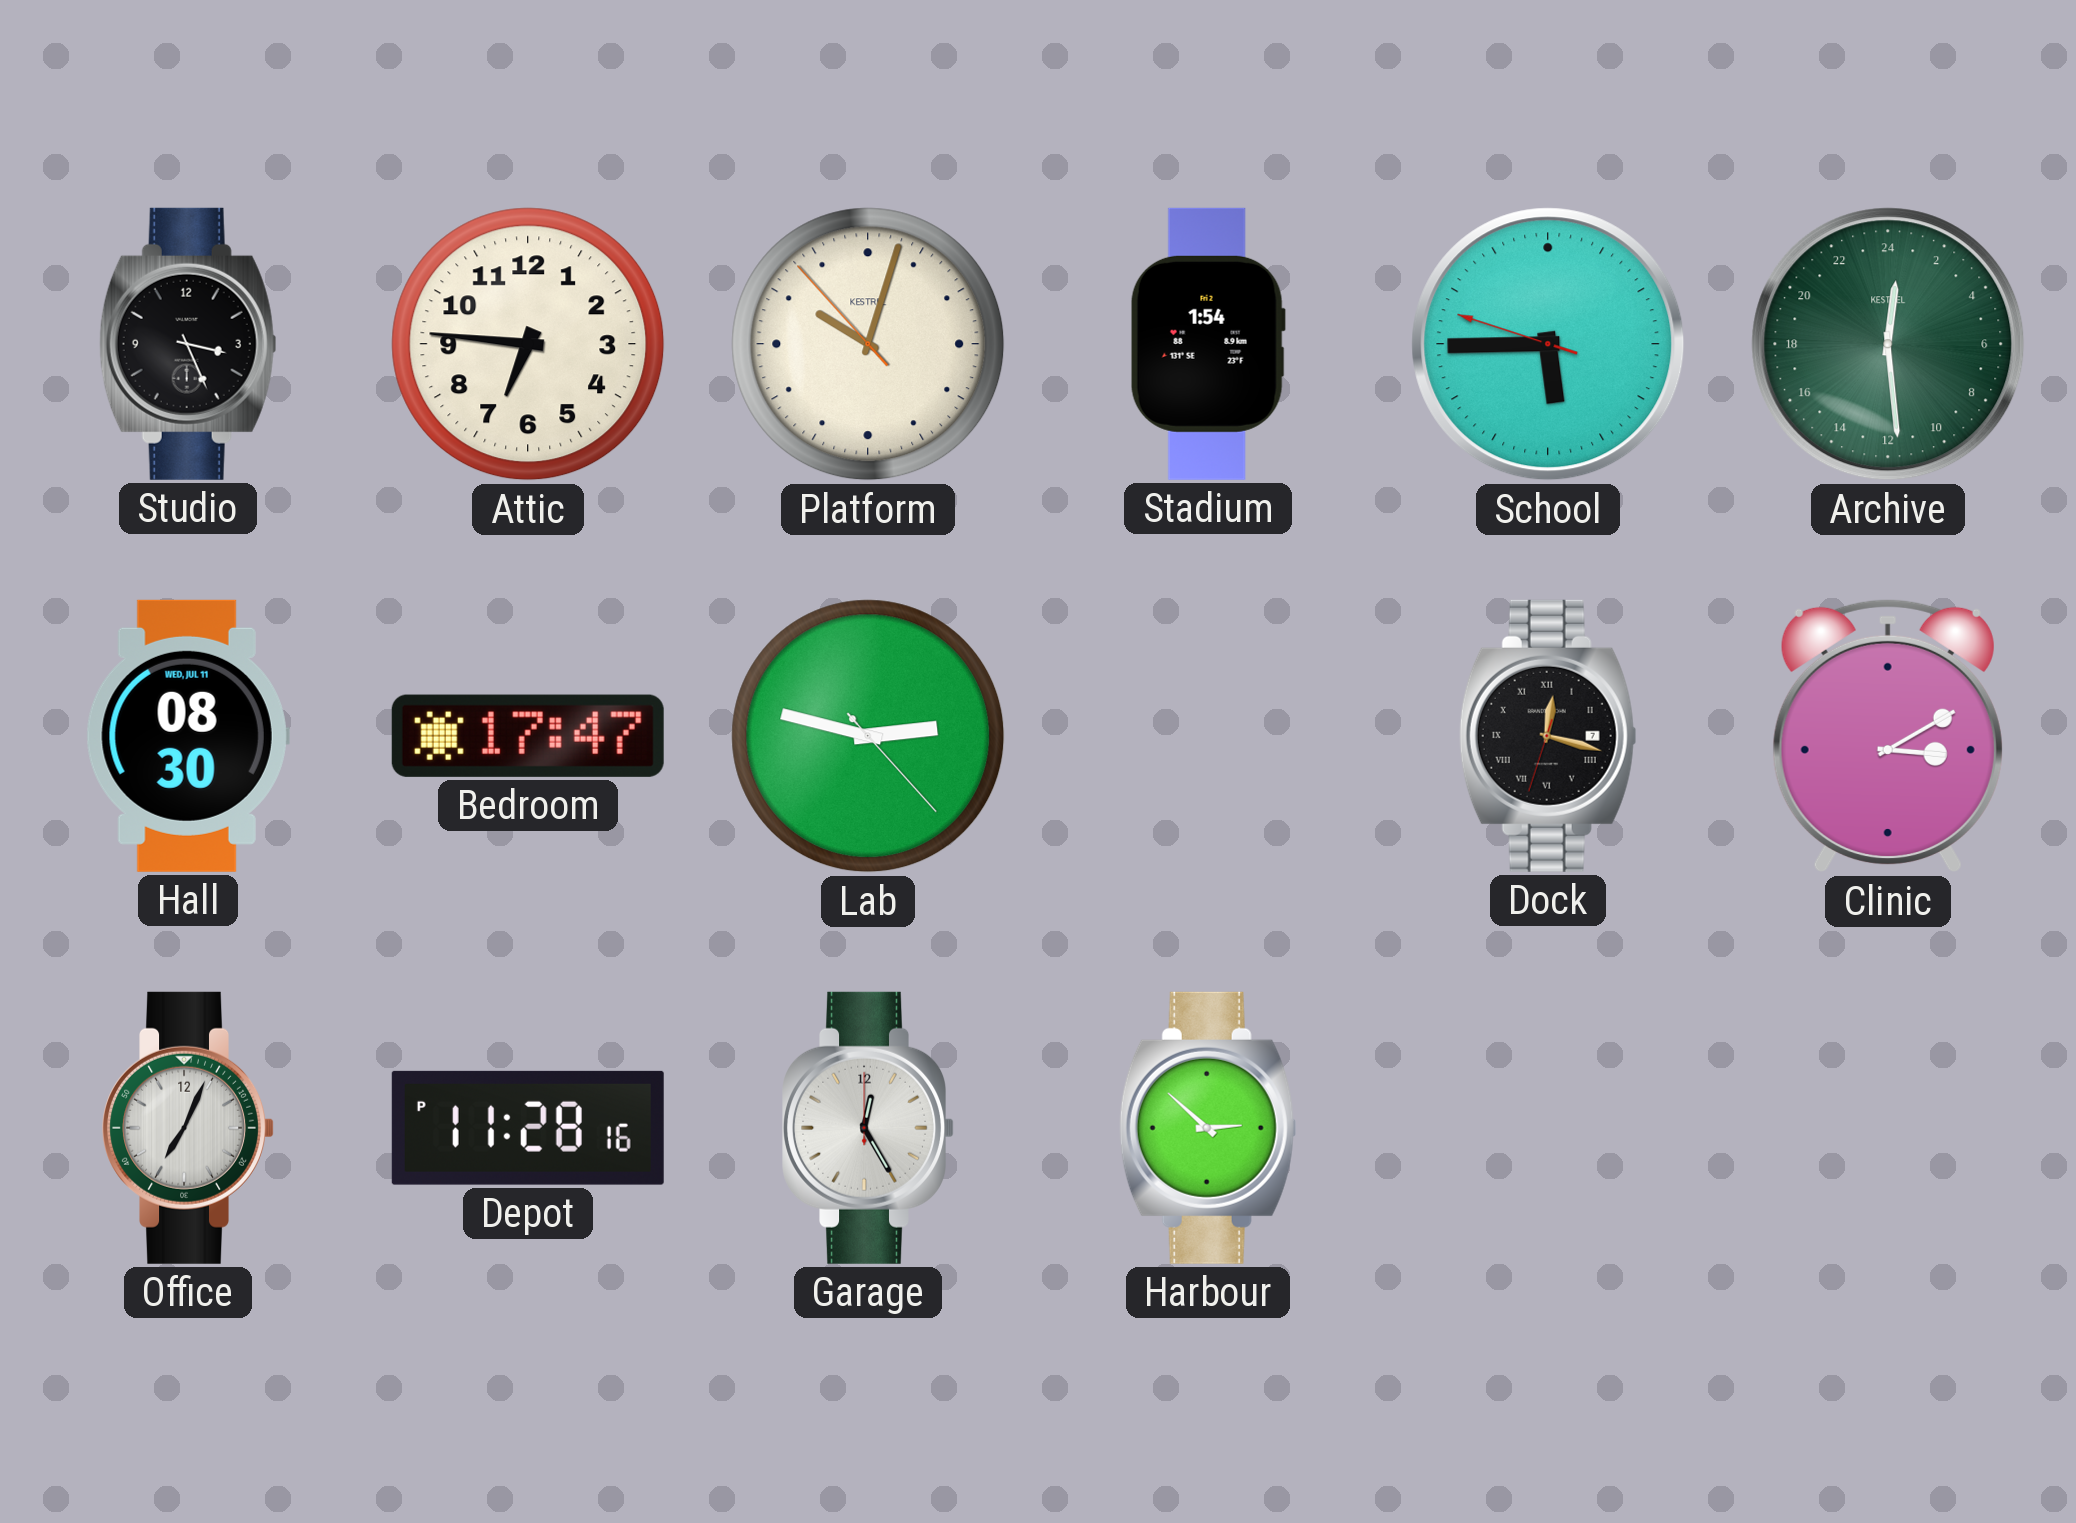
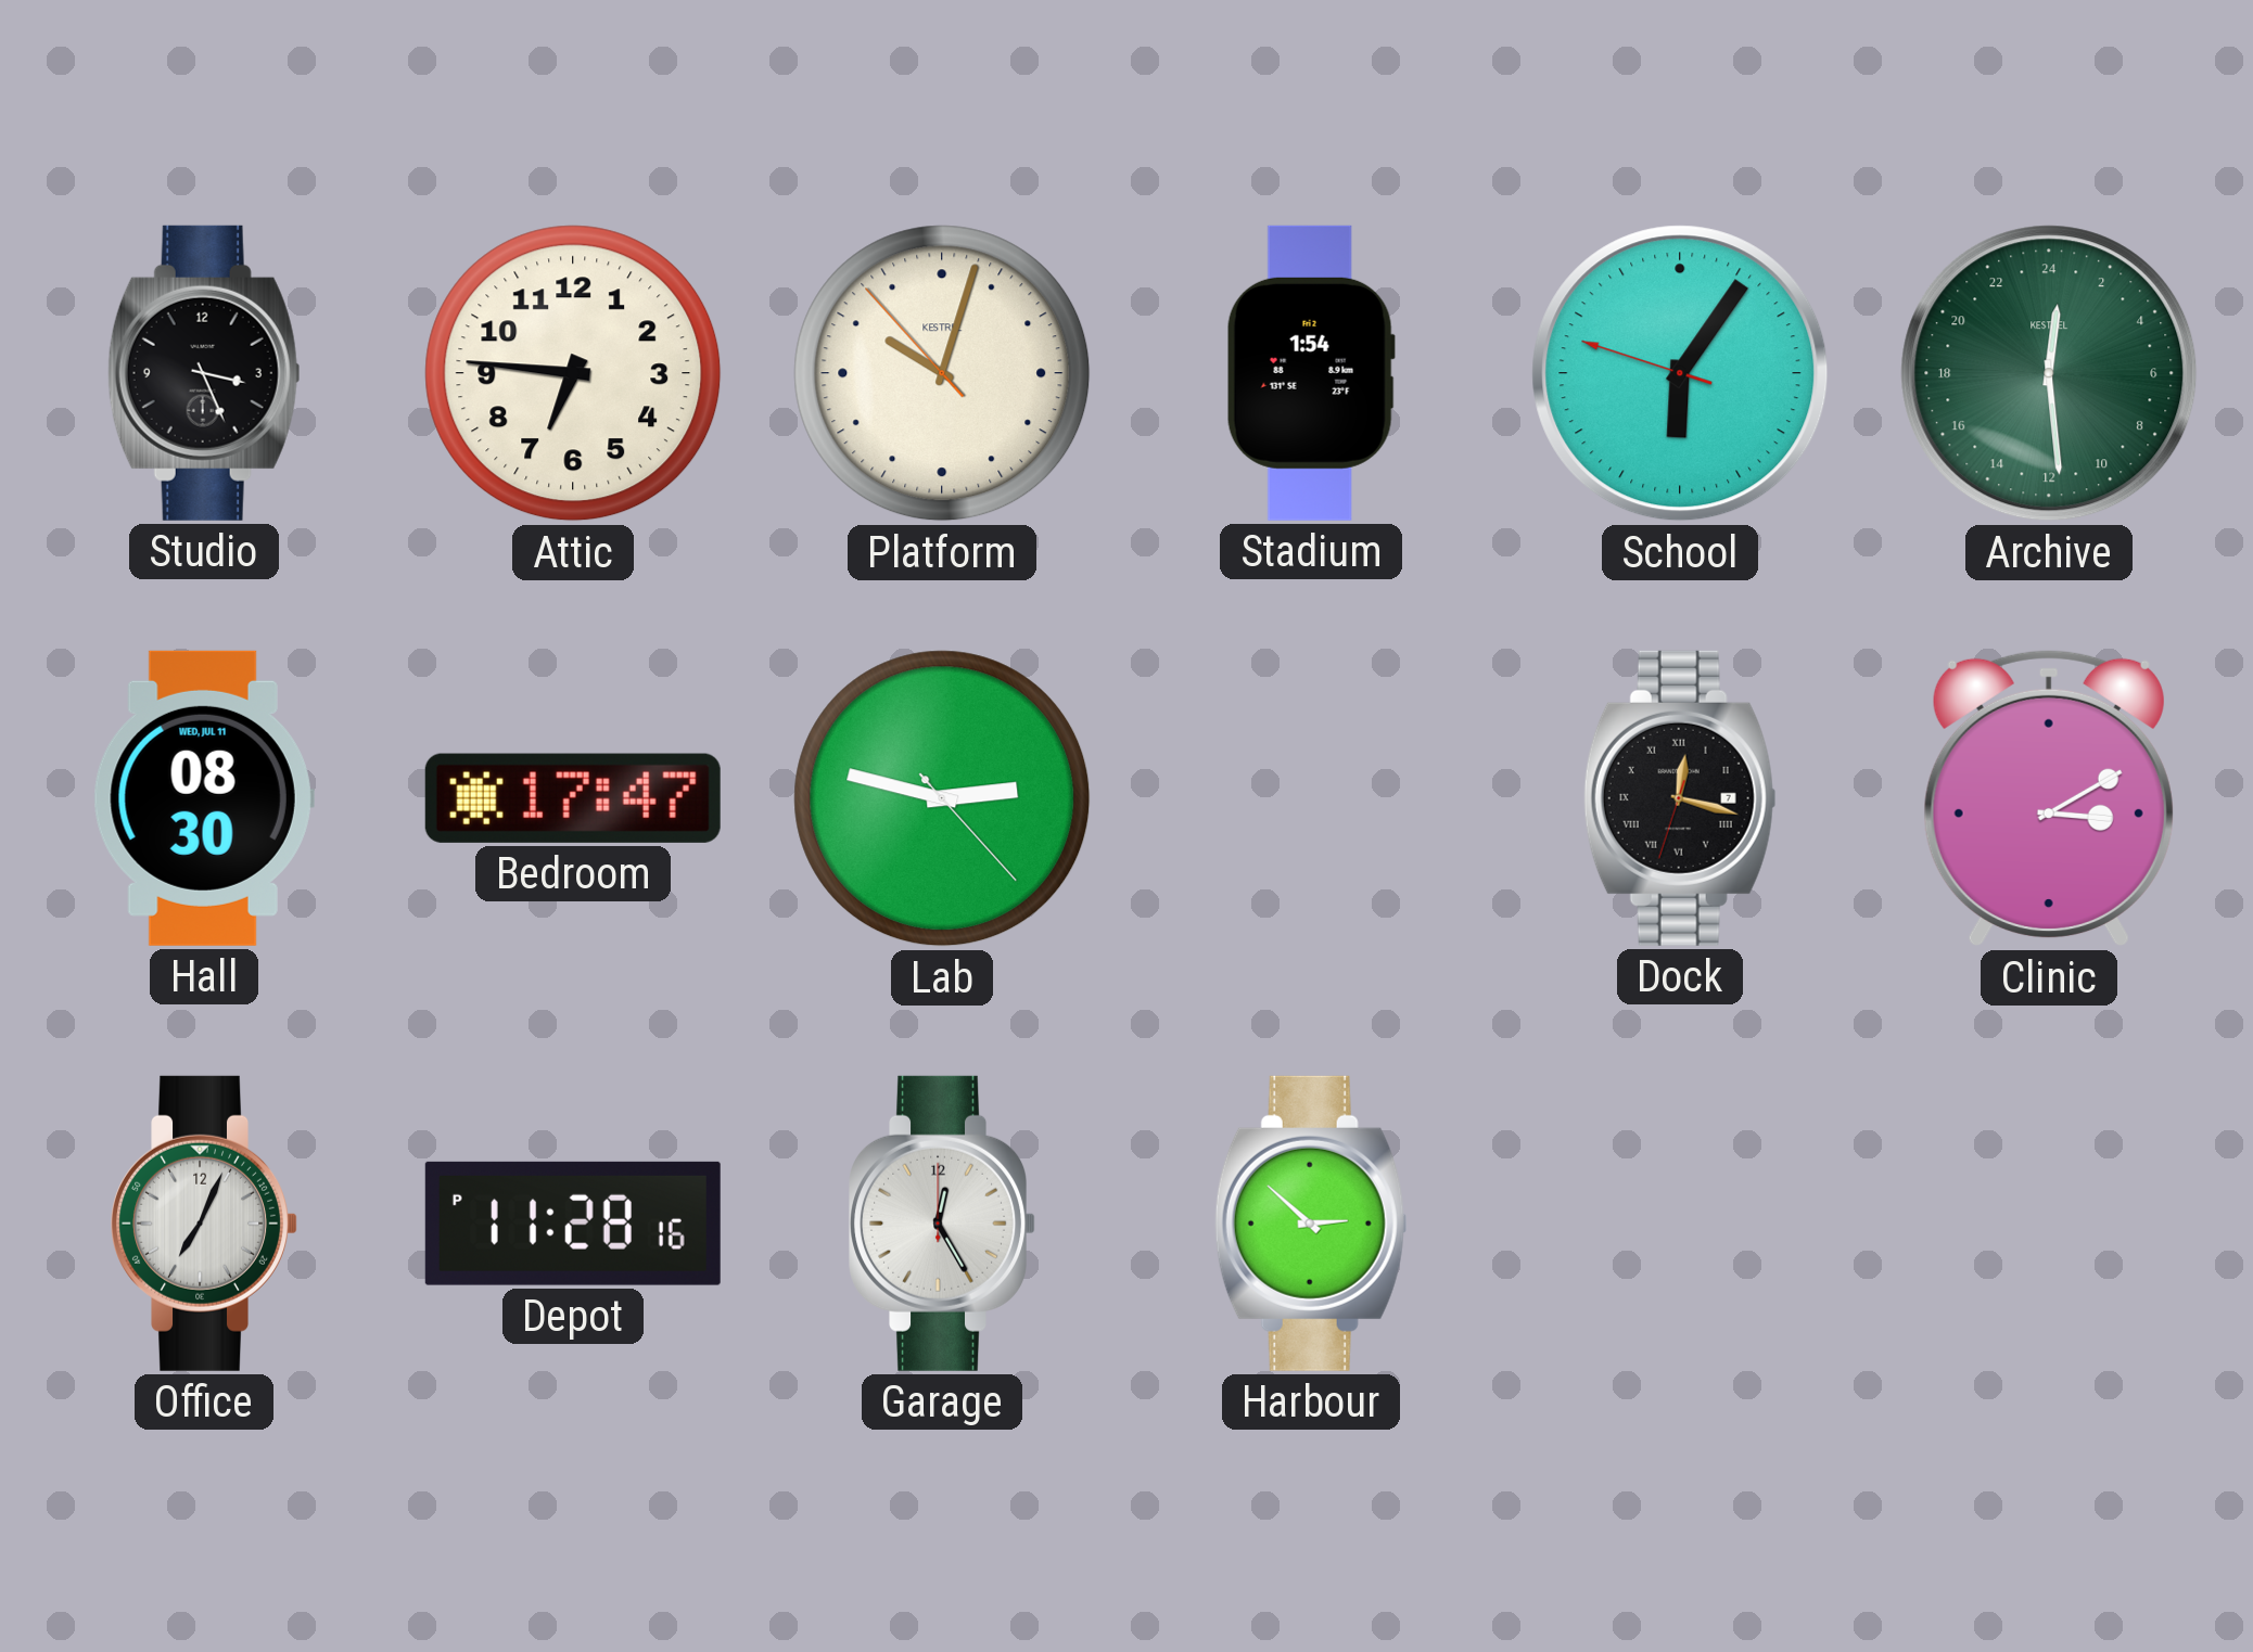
School: 5:44 -> 6:05
